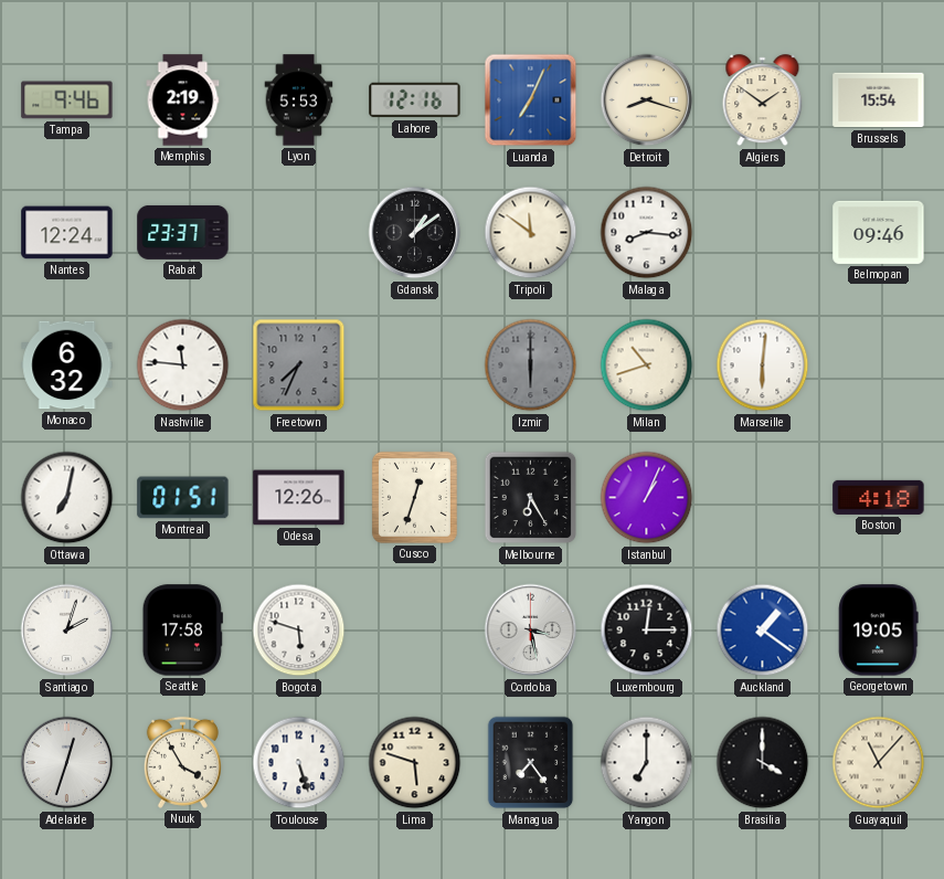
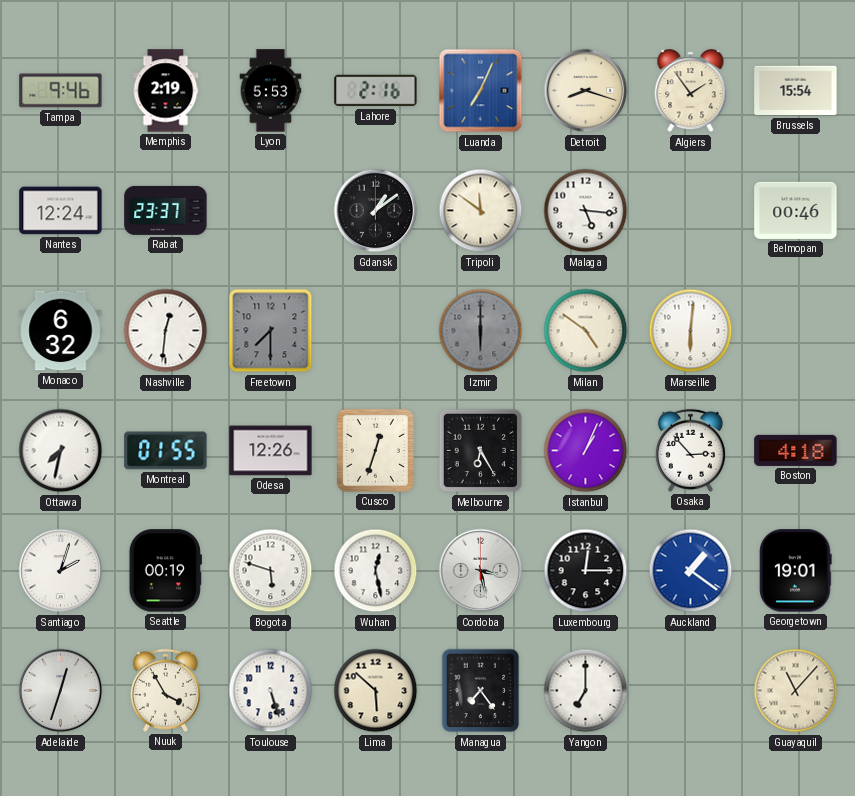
Lahore: 12:16 -> 2:16
Algiers: 1:51 -> 1:54
Malaga: 8:16 -> 5:16
Belmopan: 09:46 -> 00:46
Nashville: 11:46 -> 12:31
Freetown: 7:34 -> 7:30
Milan: 10:42 -> 4:51
Ottawa: 7:02 -> 7:32
Montreal: 01:51 -> 01:55
Osaka: none -> 2:53
Seattle: 17:58 -> 00:19
Wuhan: none -> 12:28
Georgetown: 19:05 -> 19:01
Lima: 5:48 -> 5:52
Brasilia: 4:00 -> none
